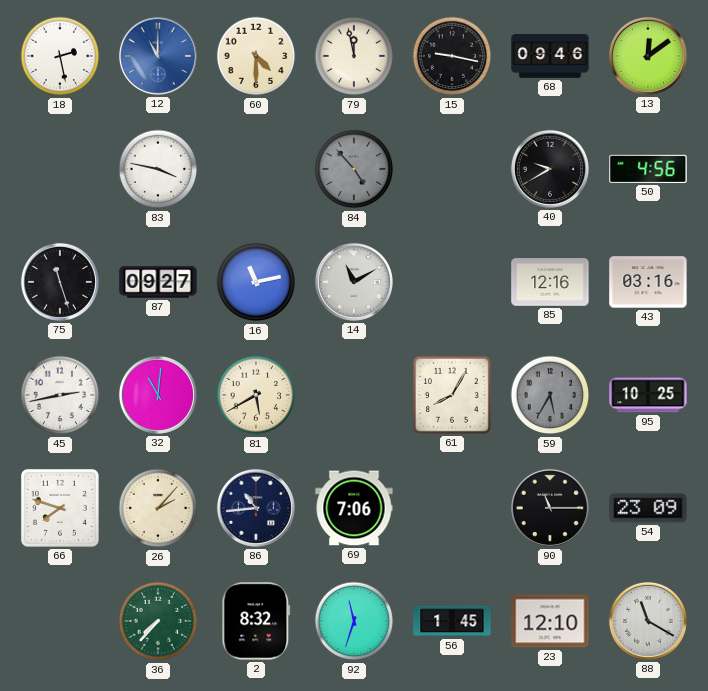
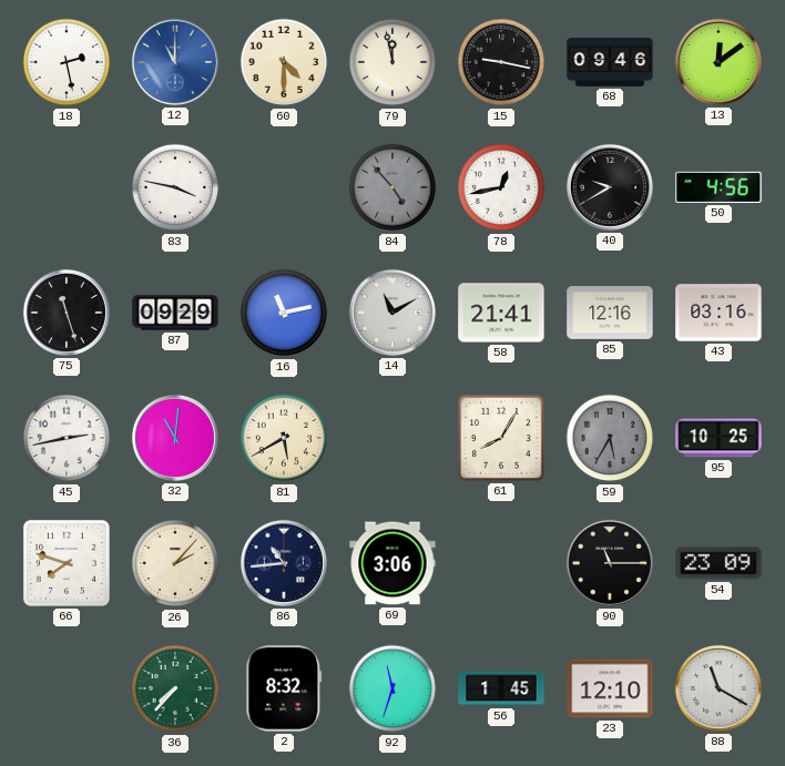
78: none -> 12:43
87: 09:27 -> 09:29
58: none -> 21:41
69: 7:06 -> 3:06
